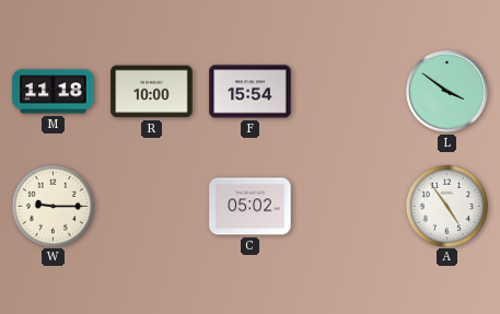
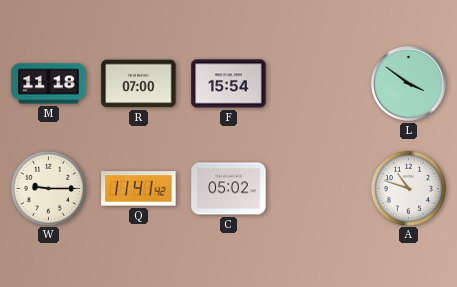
R: 10:00 -> 07:00
Q: none -> 11:41
A: 4:54 -> 10:48
